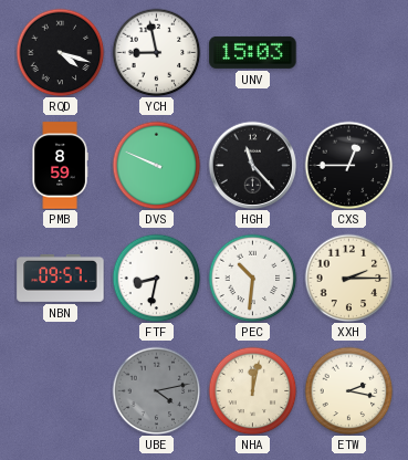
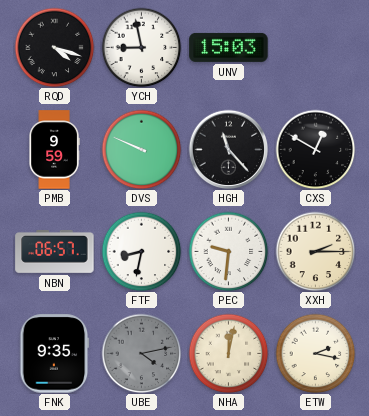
PMB: 8:59 -> 9:59
CXS: 12:45 -> 12:50
NBN: 09:57 -> 06:57
PEC: 10:31 -> 9:31
FNK: none -> 9:35
